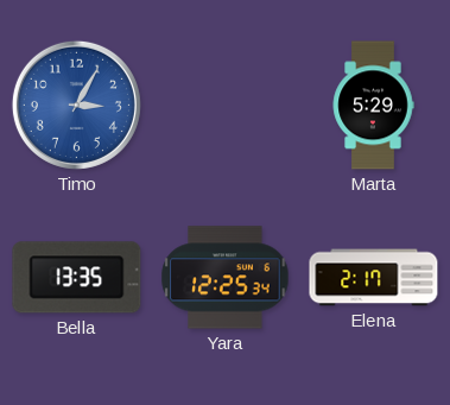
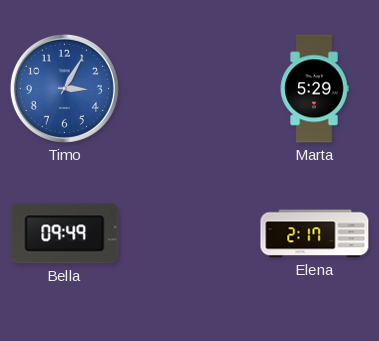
Bella: 13:35 -> 09:49
Yara: 12:25 -> none
